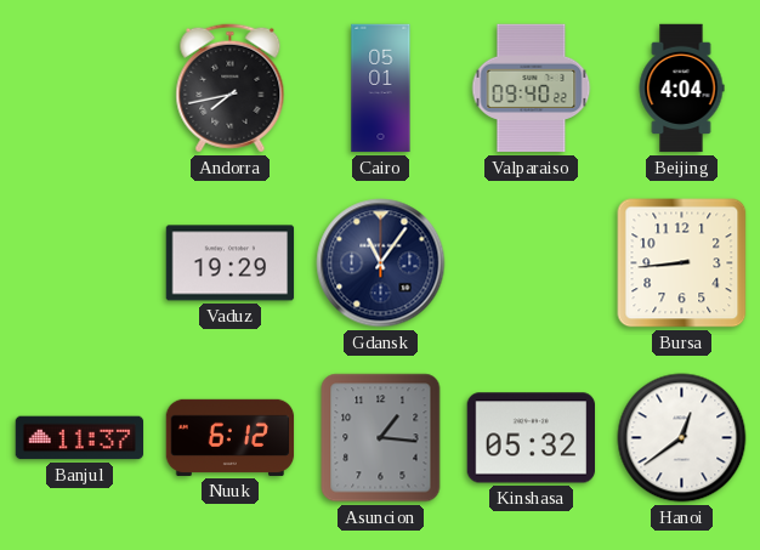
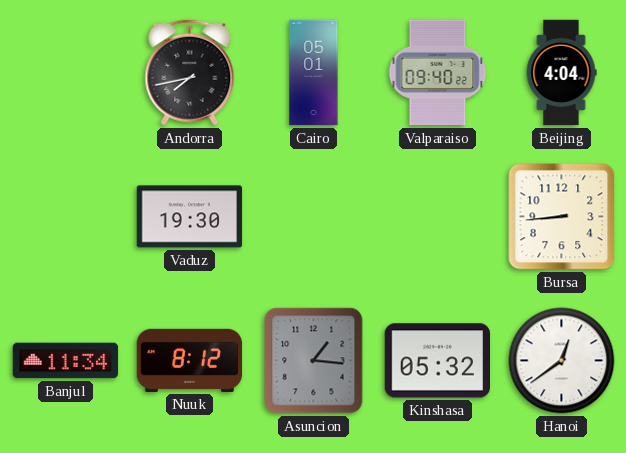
Vaduz: 19:29 -> 19:30
Gdansk: 11:06 -> none
Banjul: 11:37 -> 11:34
Nuuk: 6:12 -> 8:12
